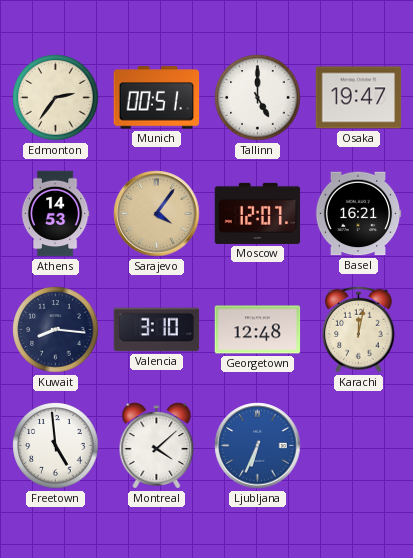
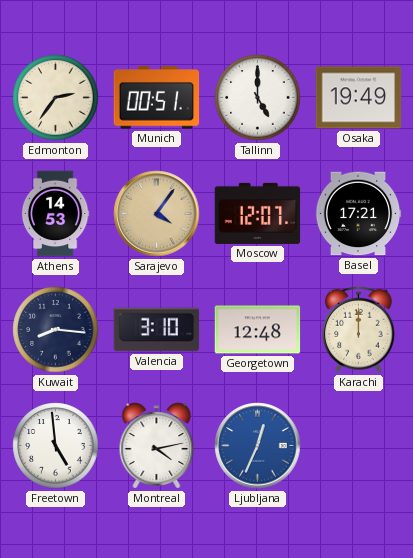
Osaka: 19:47 -> 19:49
Basel: 16:21 -> 17:21
Karachi: 12:02 -> 12:00
Montreal: 4:08 -> 4:13
Ljubljana: 6:34 -> 12:34
